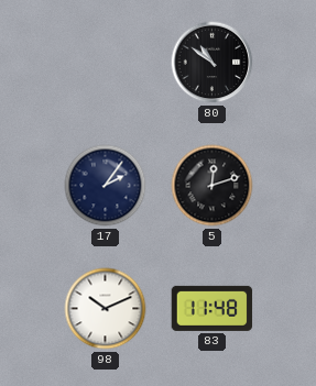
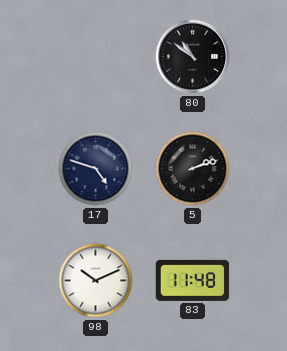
17: 2:06 -> 4:48
5: 12:12 -> 2:12
